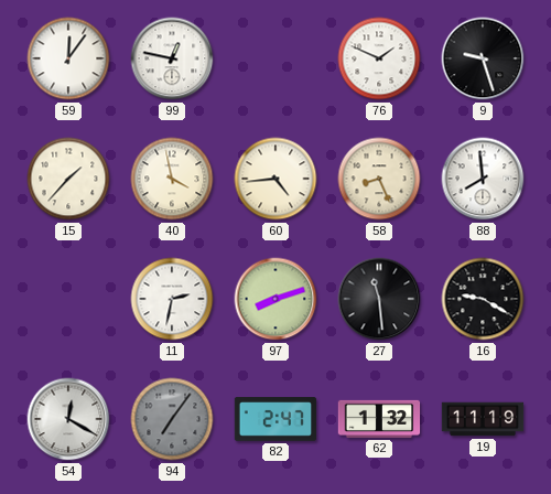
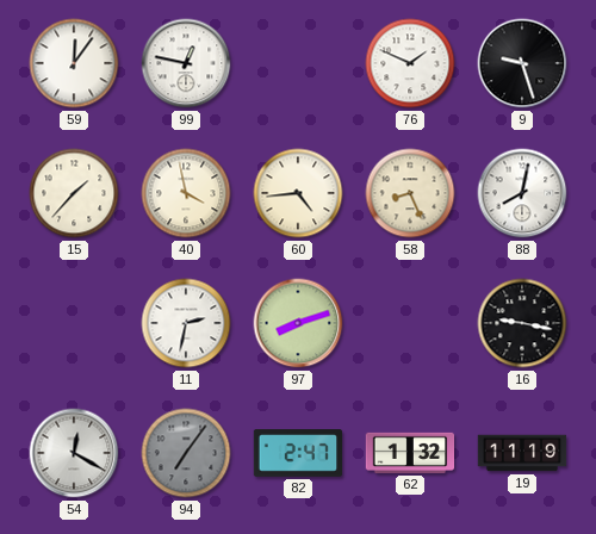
88: 7:59 -> 8:02
27: 11:29 -> none
16: 9:20 -> 9:17
